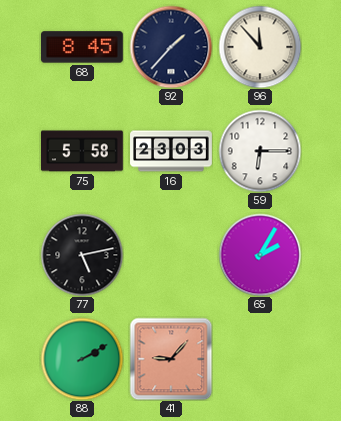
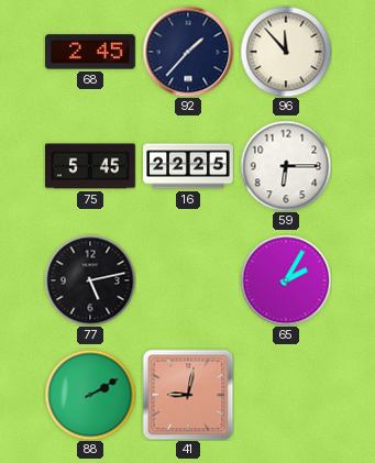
68: 8:45 -> 2:45
75: 5:58 -> 5:45
16: 23:03 -> 22:25
41: 9:07 -> 9:02
